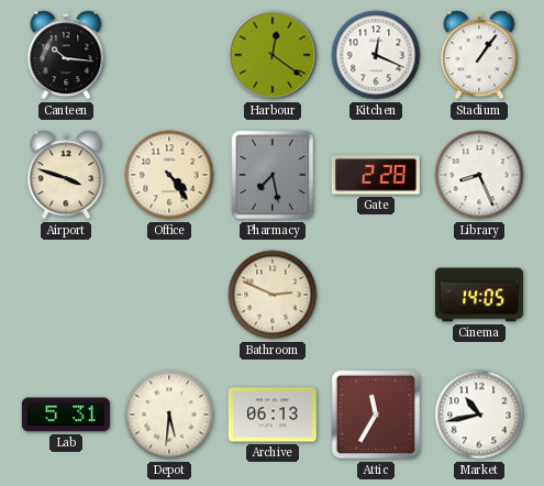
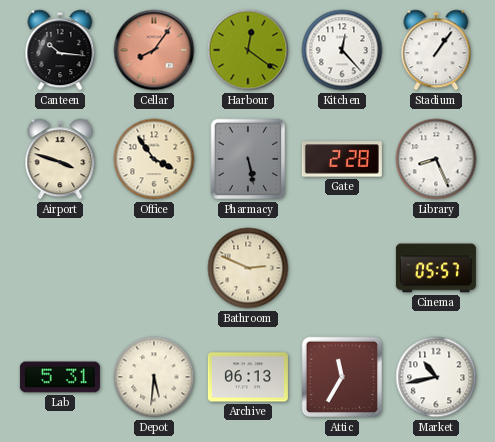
Cellar: none -> 8:06
Kitchen: 12:19 -> 12:23
Office: 4:24 -> 3:54
Pharmacy: 7:28 -> 5:28
Cinema: 14:05 -> 05:57
